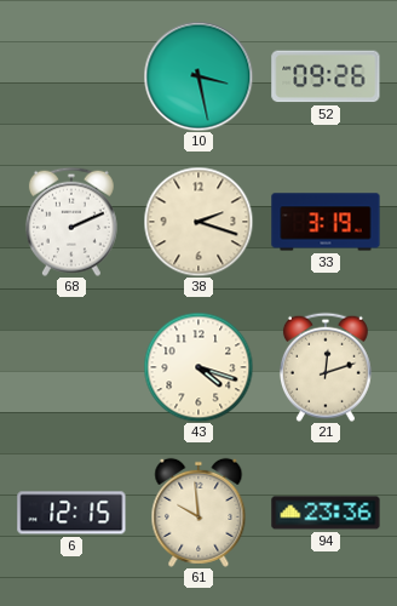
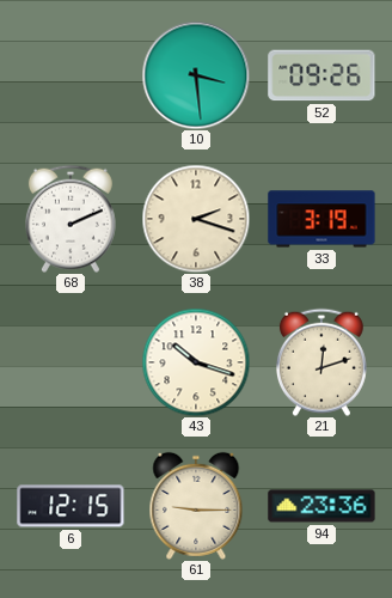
10: 3:28 -> 3:29
43: 4:18 -> 10:18
61: 9:59 -> 9:15
